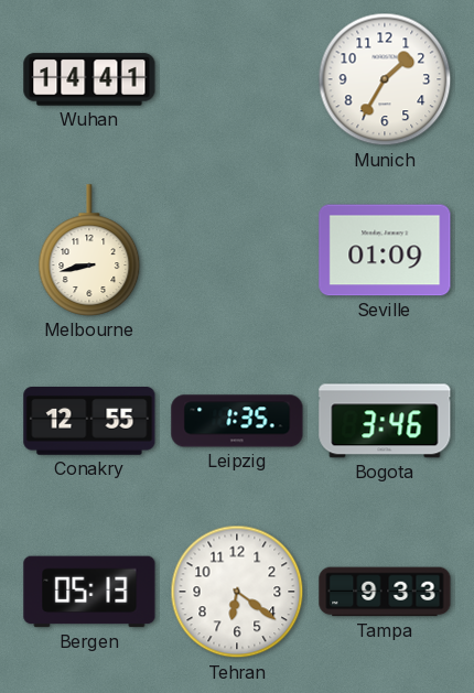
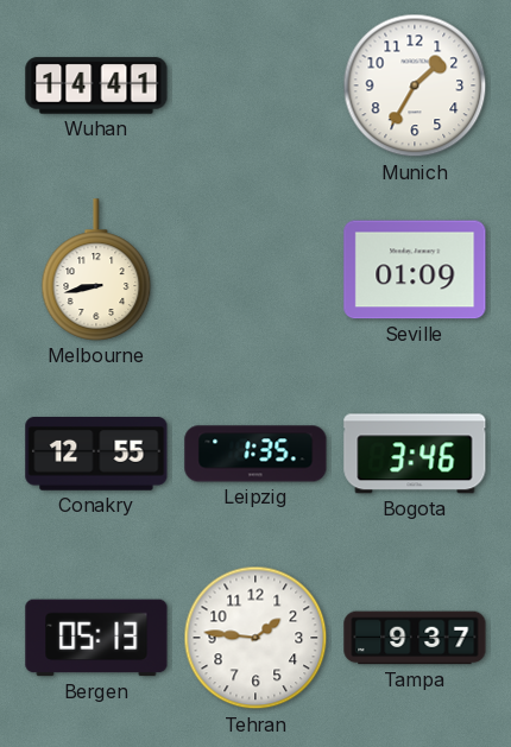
Tehran: 6:21 -> 1:46
Tampa: 9:33 -> 9:37
